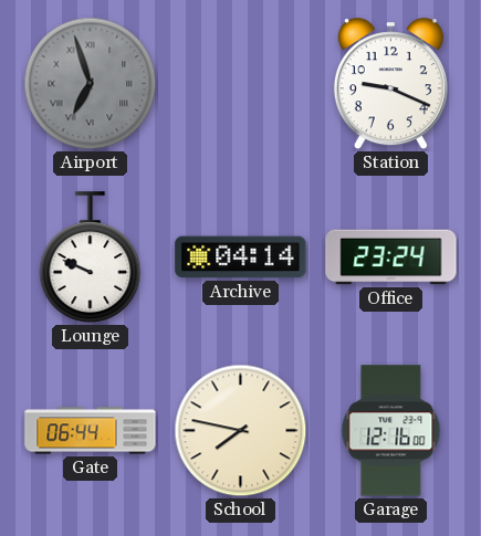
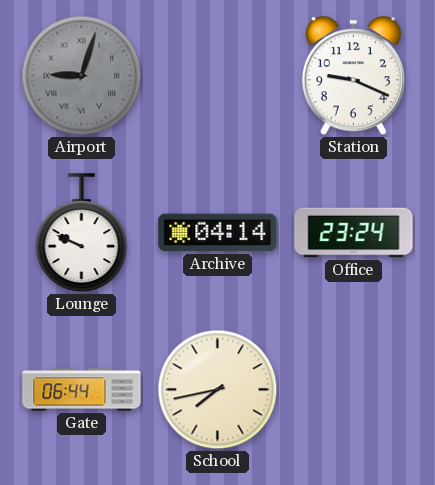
Airport: 6:57 -> 9:03
School: 7:47 -> 7:43
Garage: 12:16 -> none
